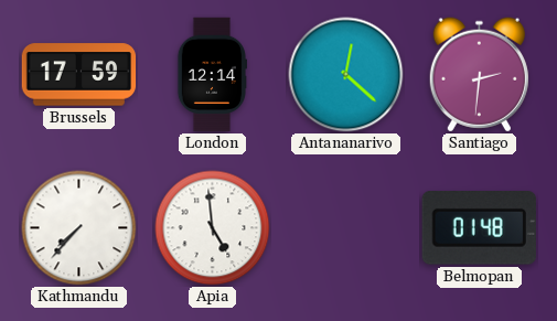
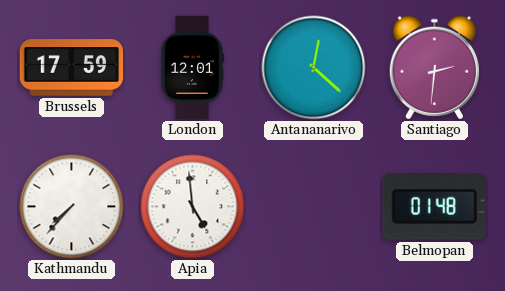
London: 12:14 -> 12:01
